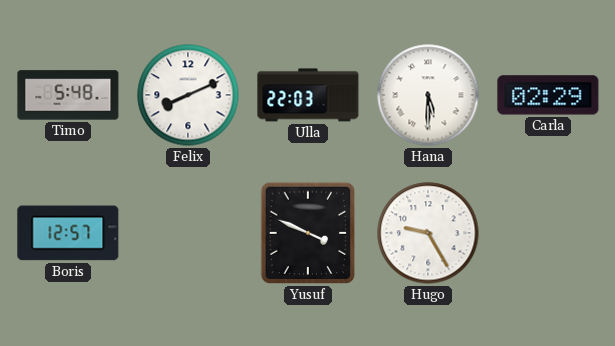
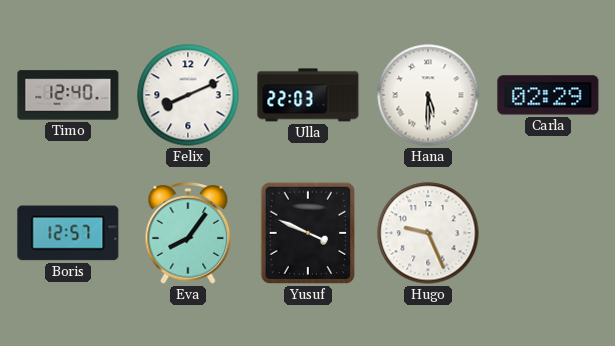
Timo: 5:48 -> 12:40
Eva: none -> 8:06
Hugo: 9:25 -> 9:26
